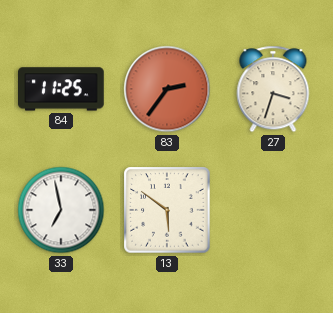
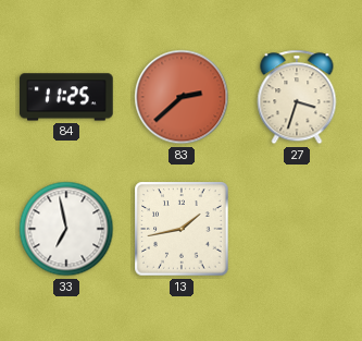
83: 2:36 -> 2:38
13: 5:51 -> 1:43
